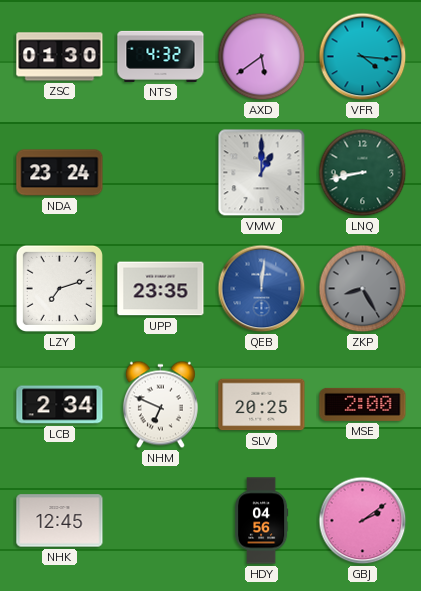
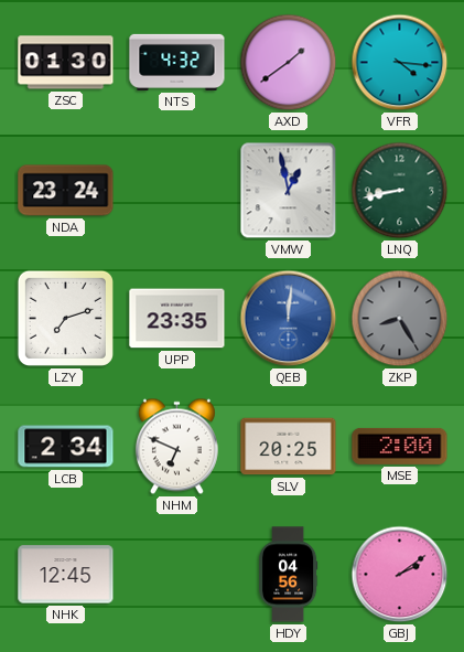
AXD: 5:39 -> 1:39
VMW: 1:00 -> 12:58
